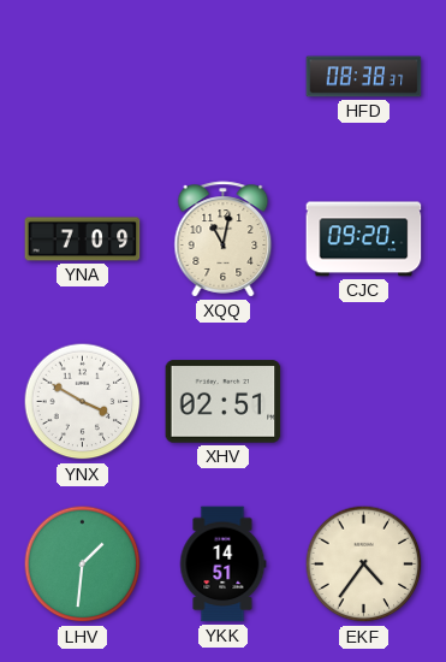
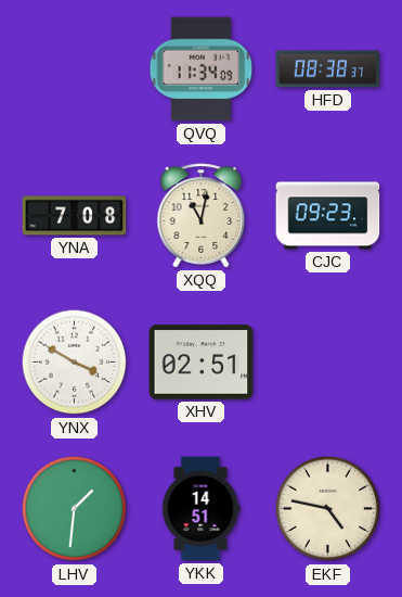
QVQ: none -> 11:34
YNA: 7:09 -> 7:08
CJC: 09:20 -> 09:23
EKF: 4:36 -> 4:47
